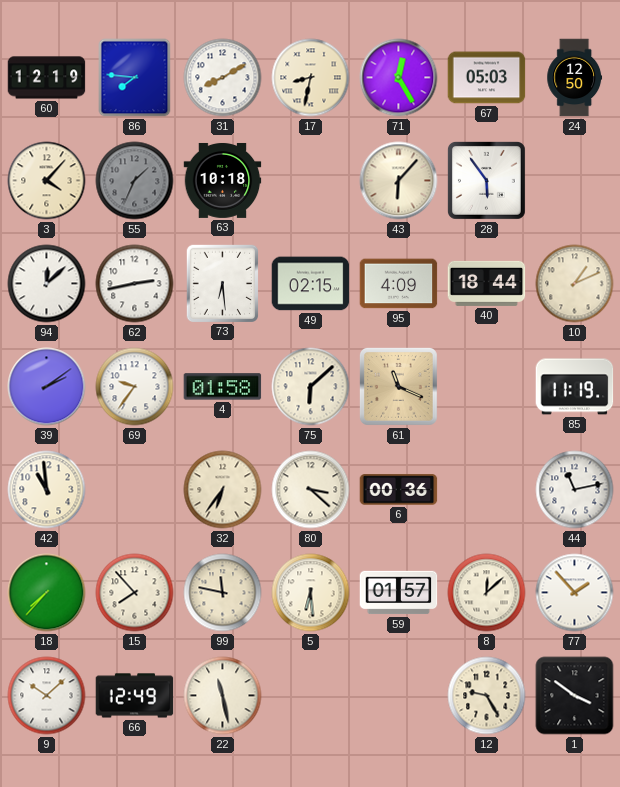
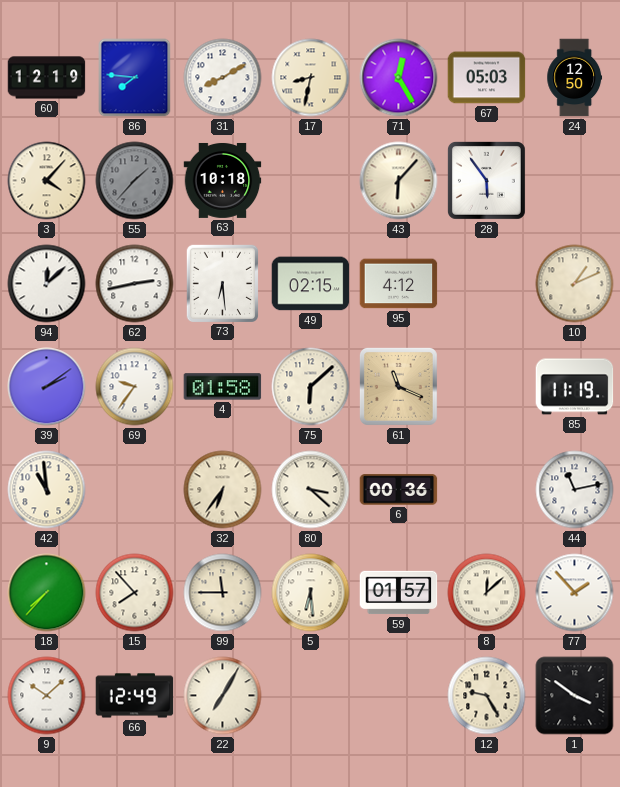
55: 1:34 -> 1:37
95: 4:09 -> 4:12
40: 18:44 -> none
99: 11:47 -> 11:45
22: 11:28 -> 7:05
